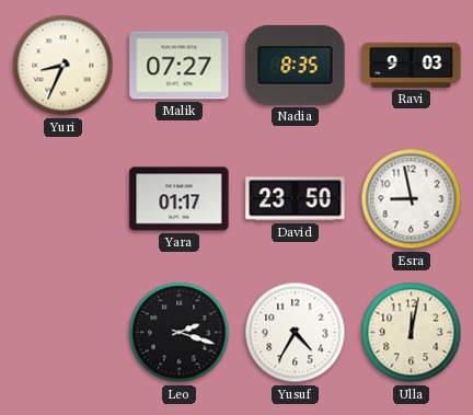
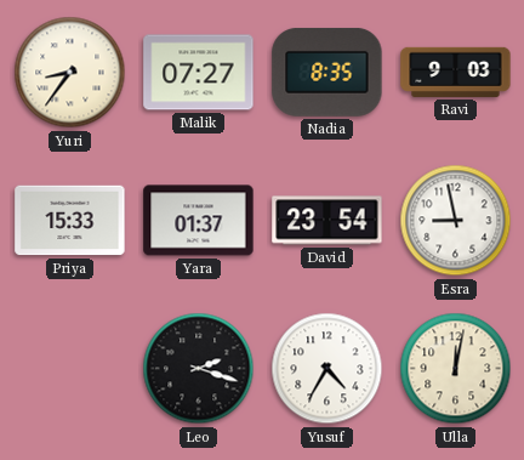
Yuri: 8:34 -> 8:36
Priya: none -> 15:33
Yara: 01:17 -> 01:37
David: 23:50 -> 23:54
